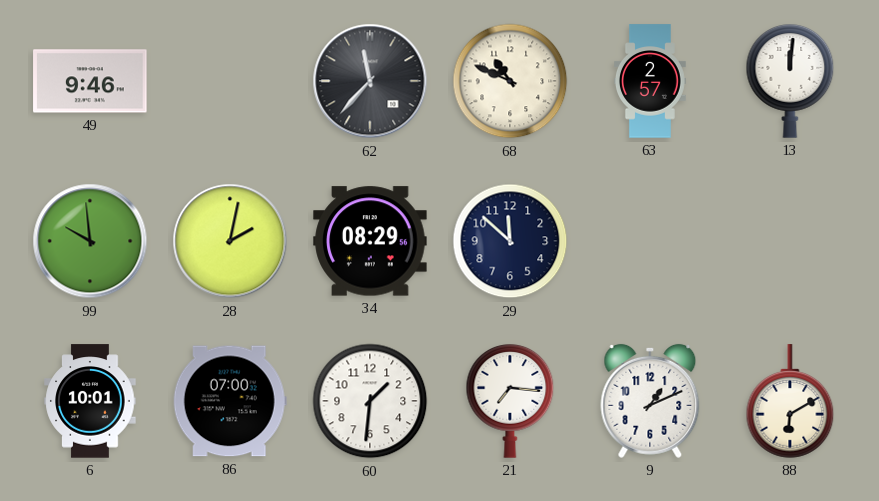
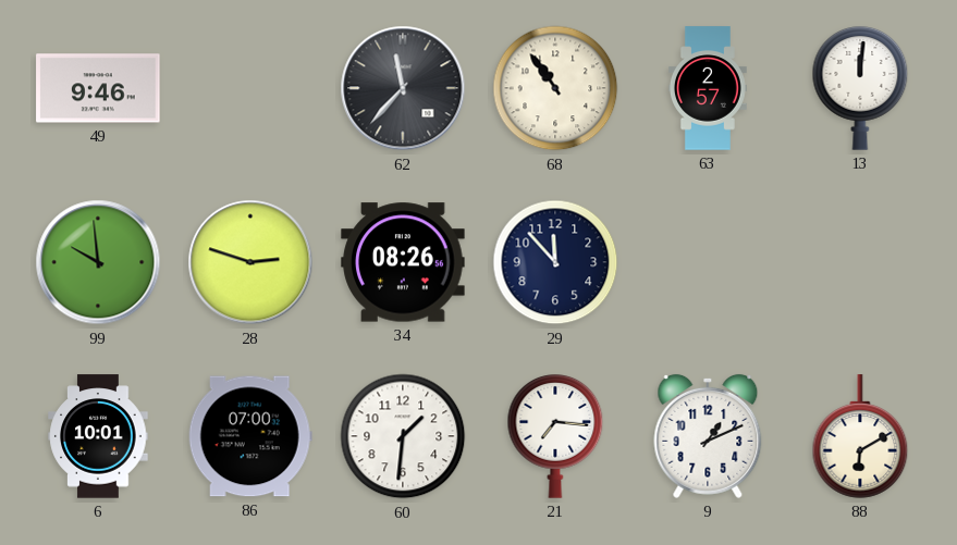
68: 10:49 -> 10:54
28: 2:02 -> 2:48
34: 08:29 -> 08:26
29: 11:52 -> 11:53
